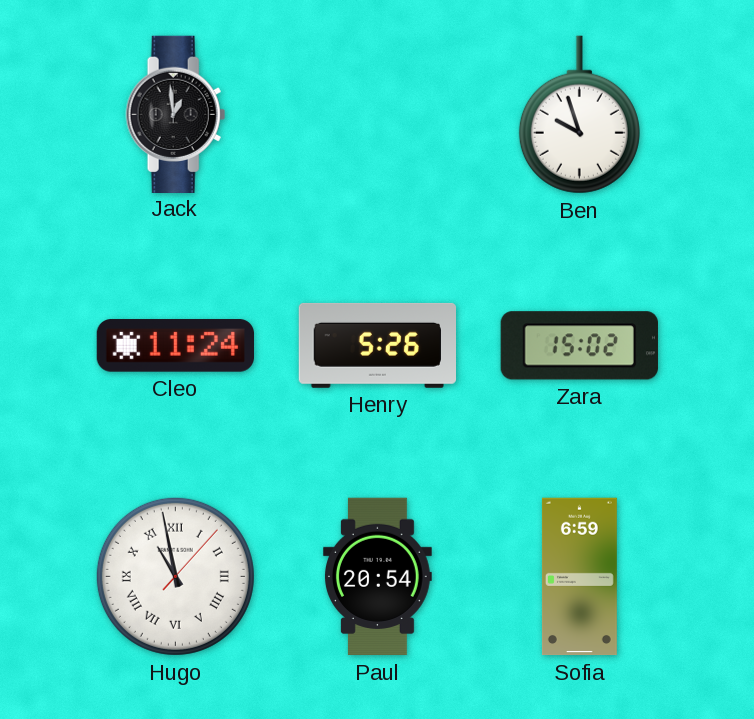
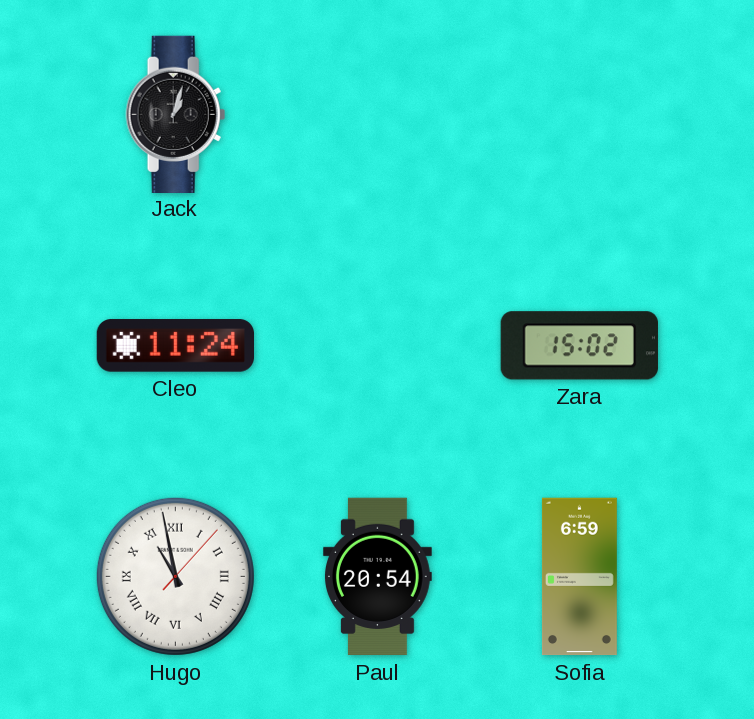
Jack: 12:59 -> 1:03
Ben: 9:57 -> none
Henry: 5:26 -> none
